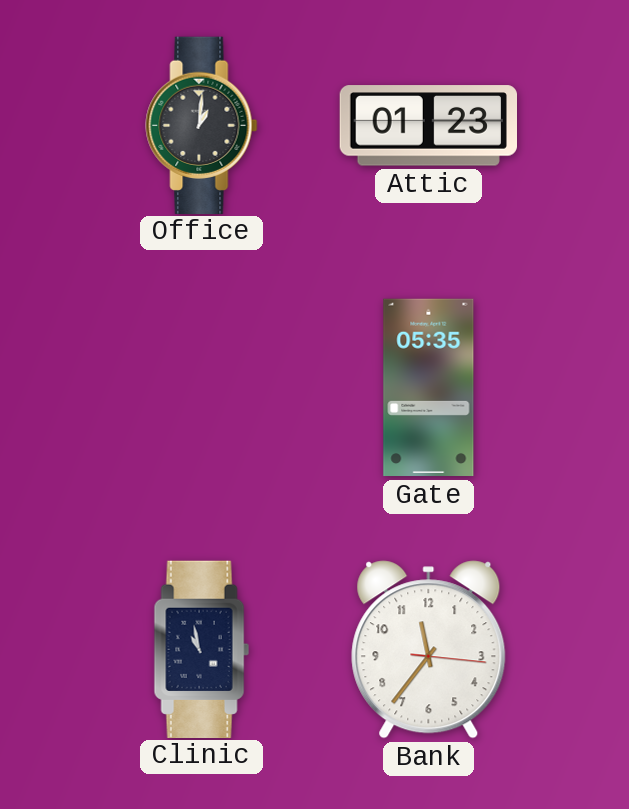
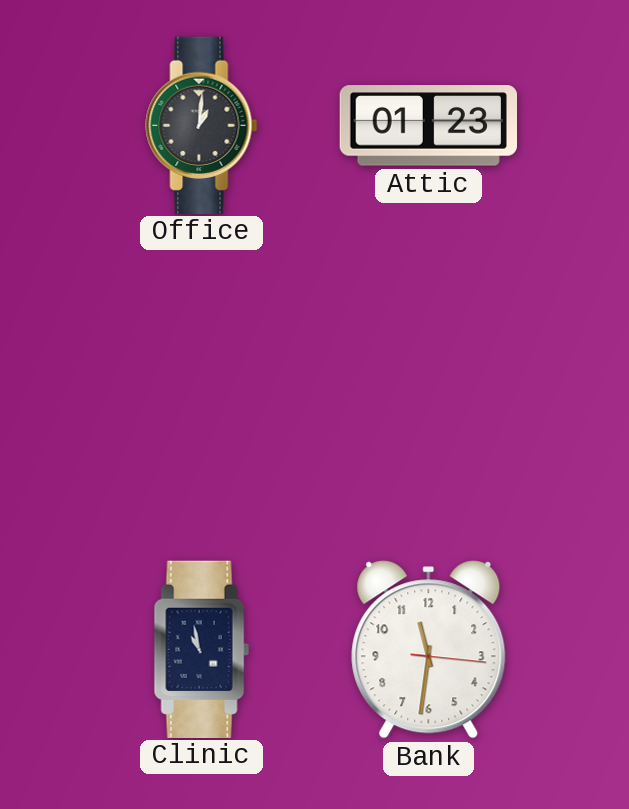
Gate: 05:35 -> none
Bank: 11:36 -> 11:31
